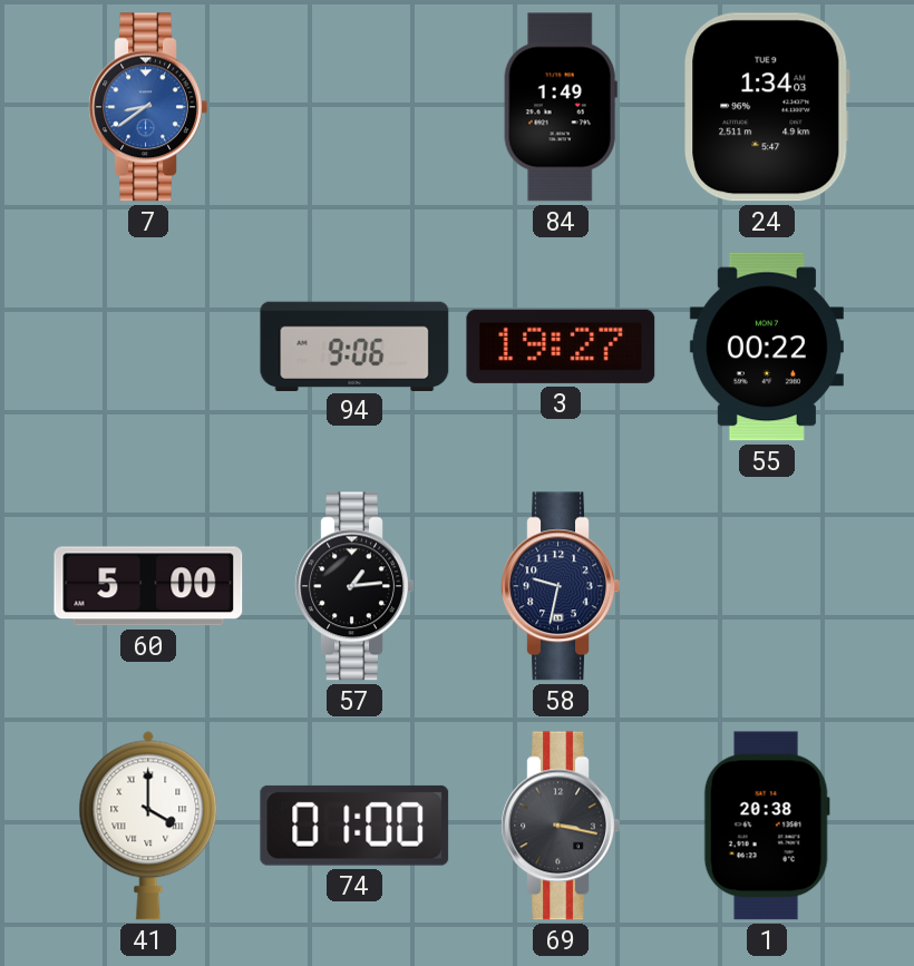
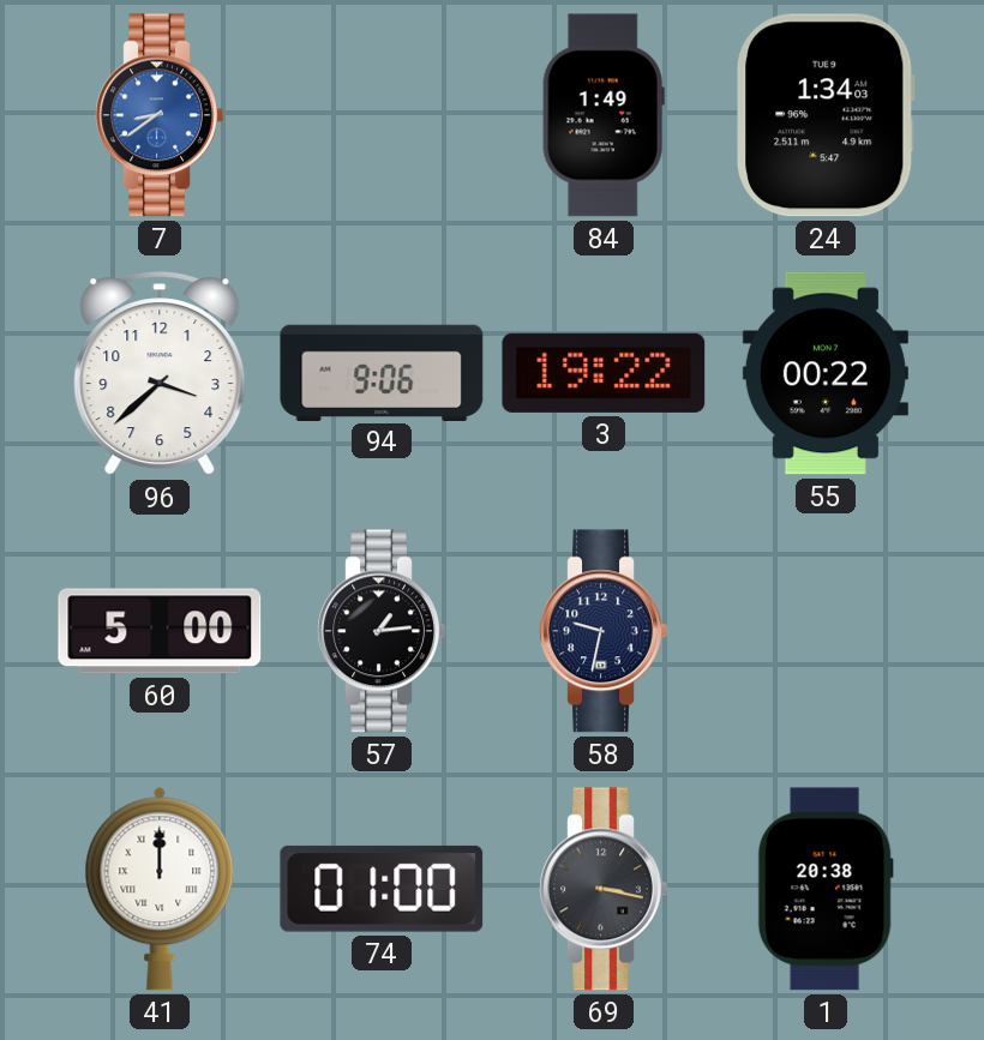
96: none -> 3:38
3: 19:27 -> 19:22
41: 4:00 -> 12:00
